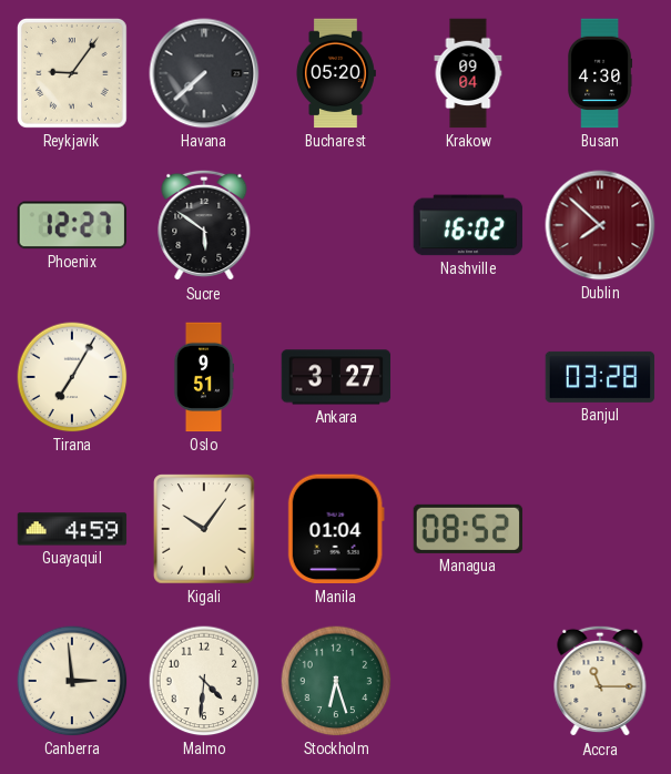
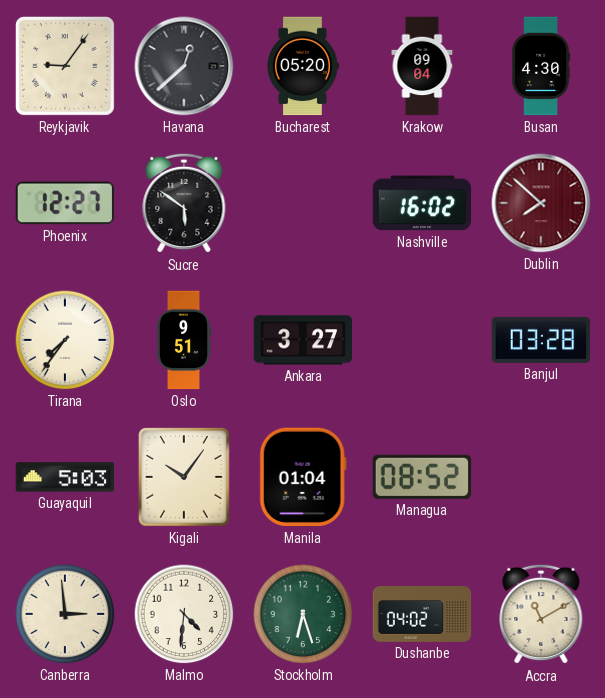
Havana: 7:38 -> 12:38
Tirana: 7:05 -> 7:36
Guayaquil: 4:59 -> 5:03
Dushanbe: none -> 04:02
Accra: 11:15 -> 11:10
